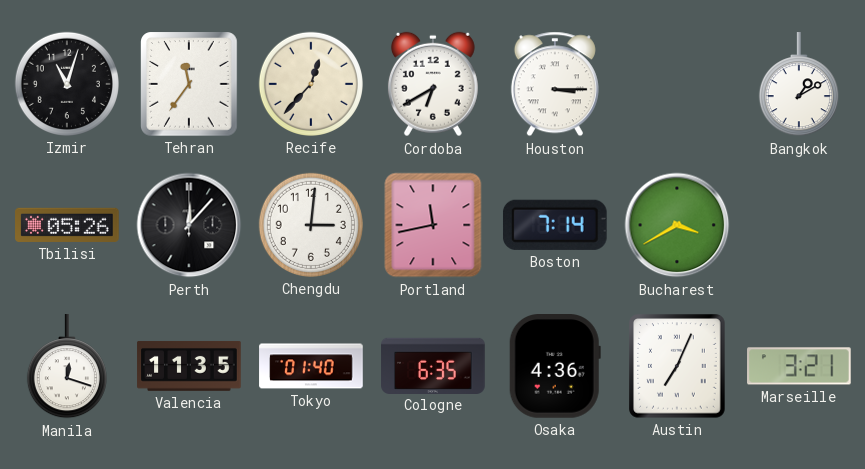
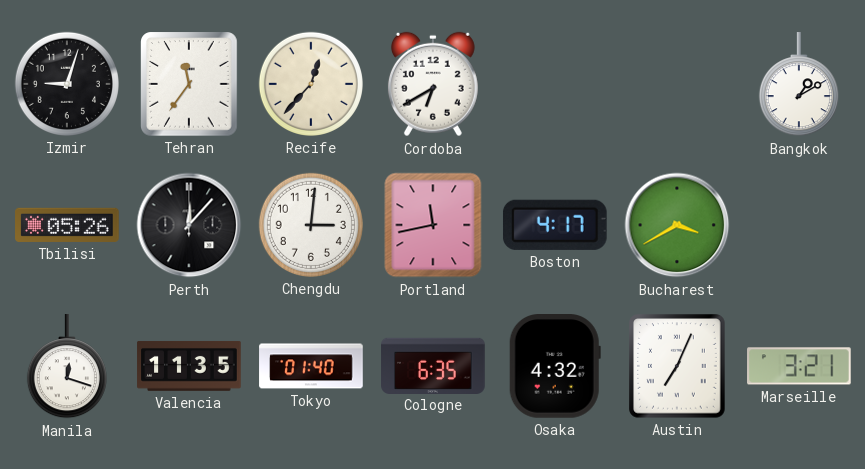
Izmir: 11:03 -> 9:03
Houston: 3:15 -> none
Boston: 7:14 -> 4:17
Osaka: 4:36 -> 4:32
